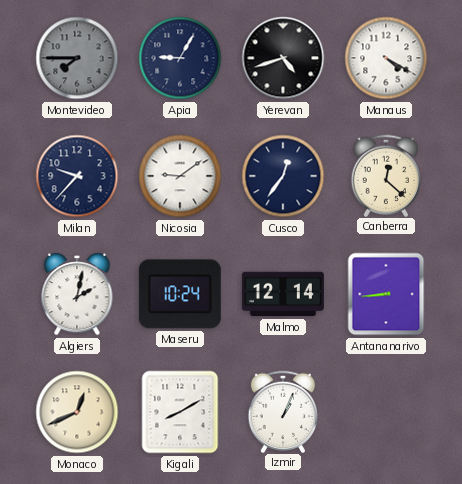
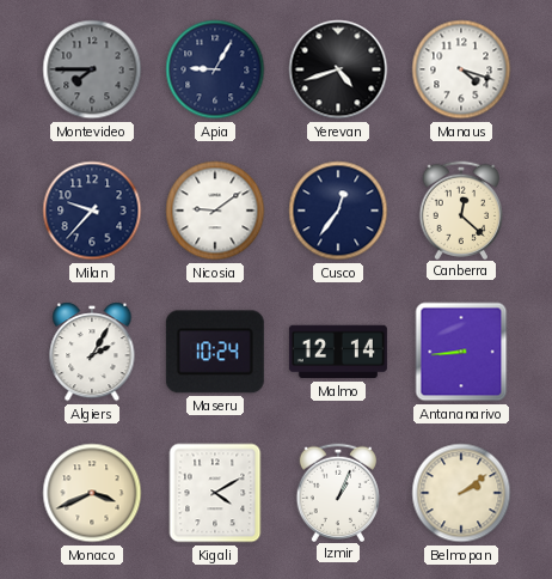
Manaus: 4:20 -> 4:18
Algiers: 2:02 -> 2:05
Monaco: 12:41 -> 3:41
Kigali: 8:10 -> 4:10
Belmopan: none -> 2:09
